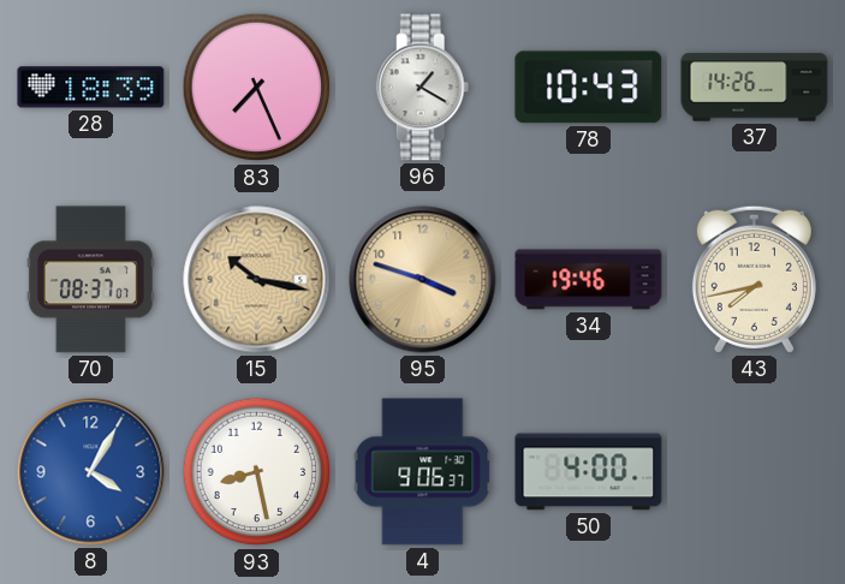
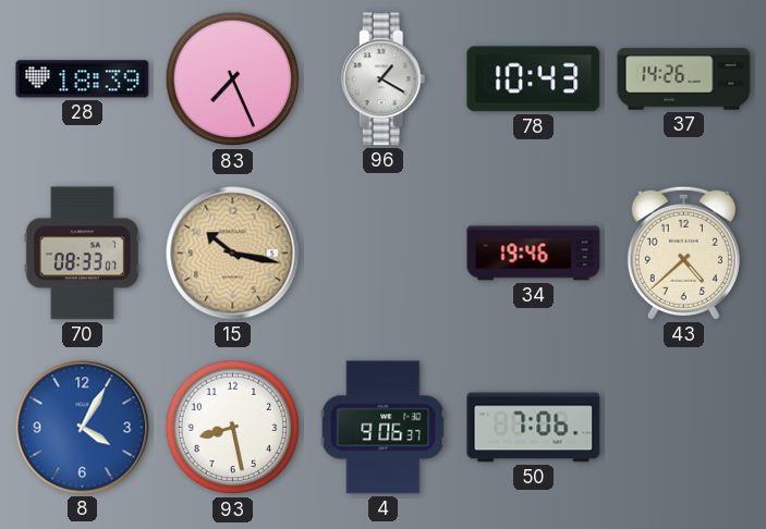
70: 08:37 -> 08:33
95: 3:48 -> none
43: 7:43 -> 4:38
50: 4:00 -> 7:06
